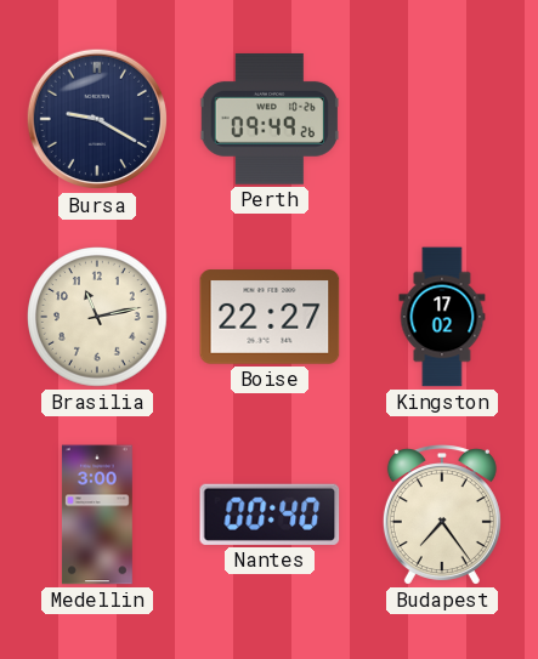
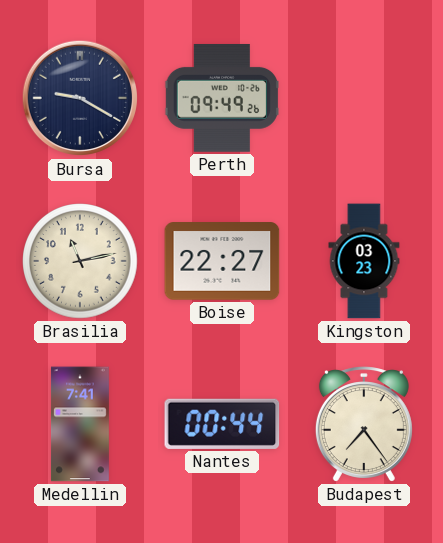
Kingston: 17:02 -> 03:23
Medellin: 3:00 -> 7:41
Nantes: 00:40 -> 00:44
